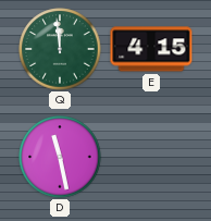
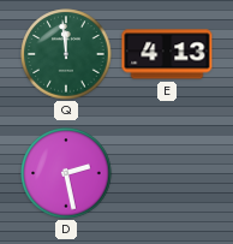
E: 4:15 -> 4:13
D: 11:28 -> 2:28
